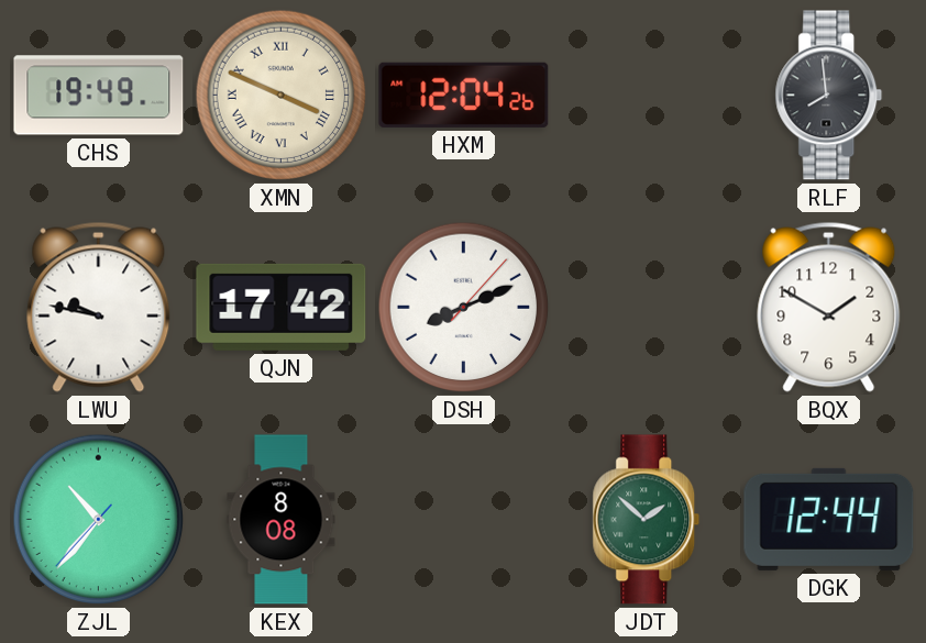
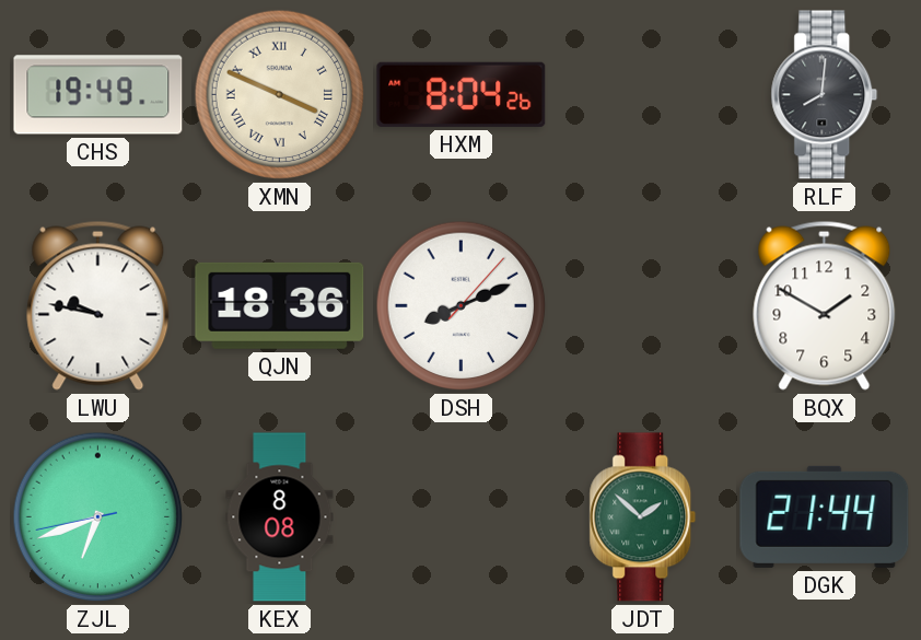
HXM: 12:04 -> 8:04
RLF: 7:59 -> 8:01
QJN: 17:42 -> 18:36
ZJL: 10:36 -> 6:41
DGK: 12:44 -> 21:44
